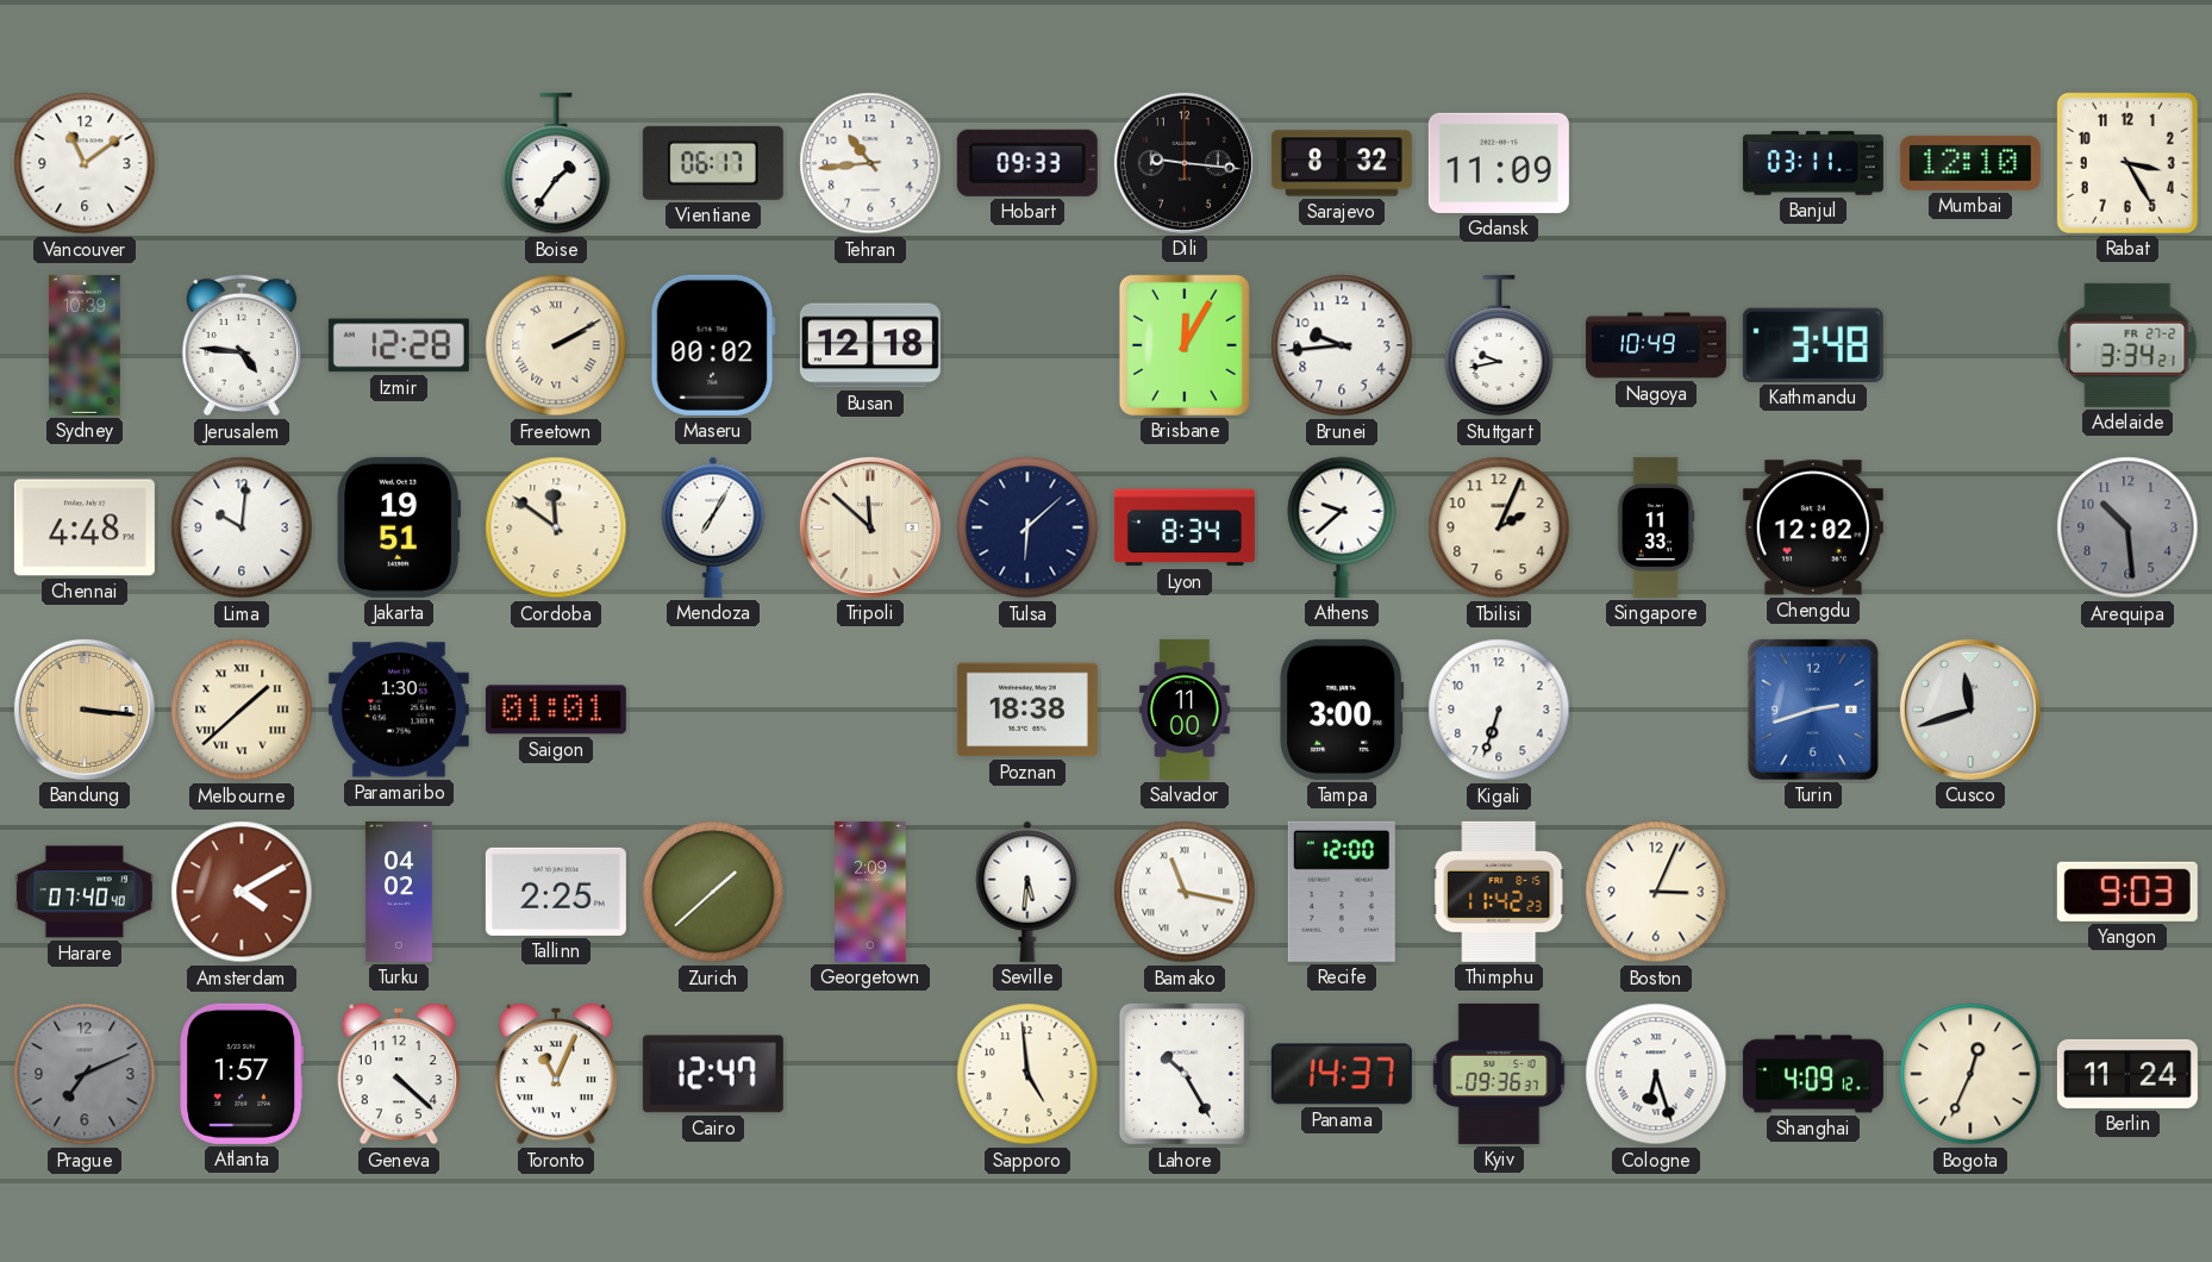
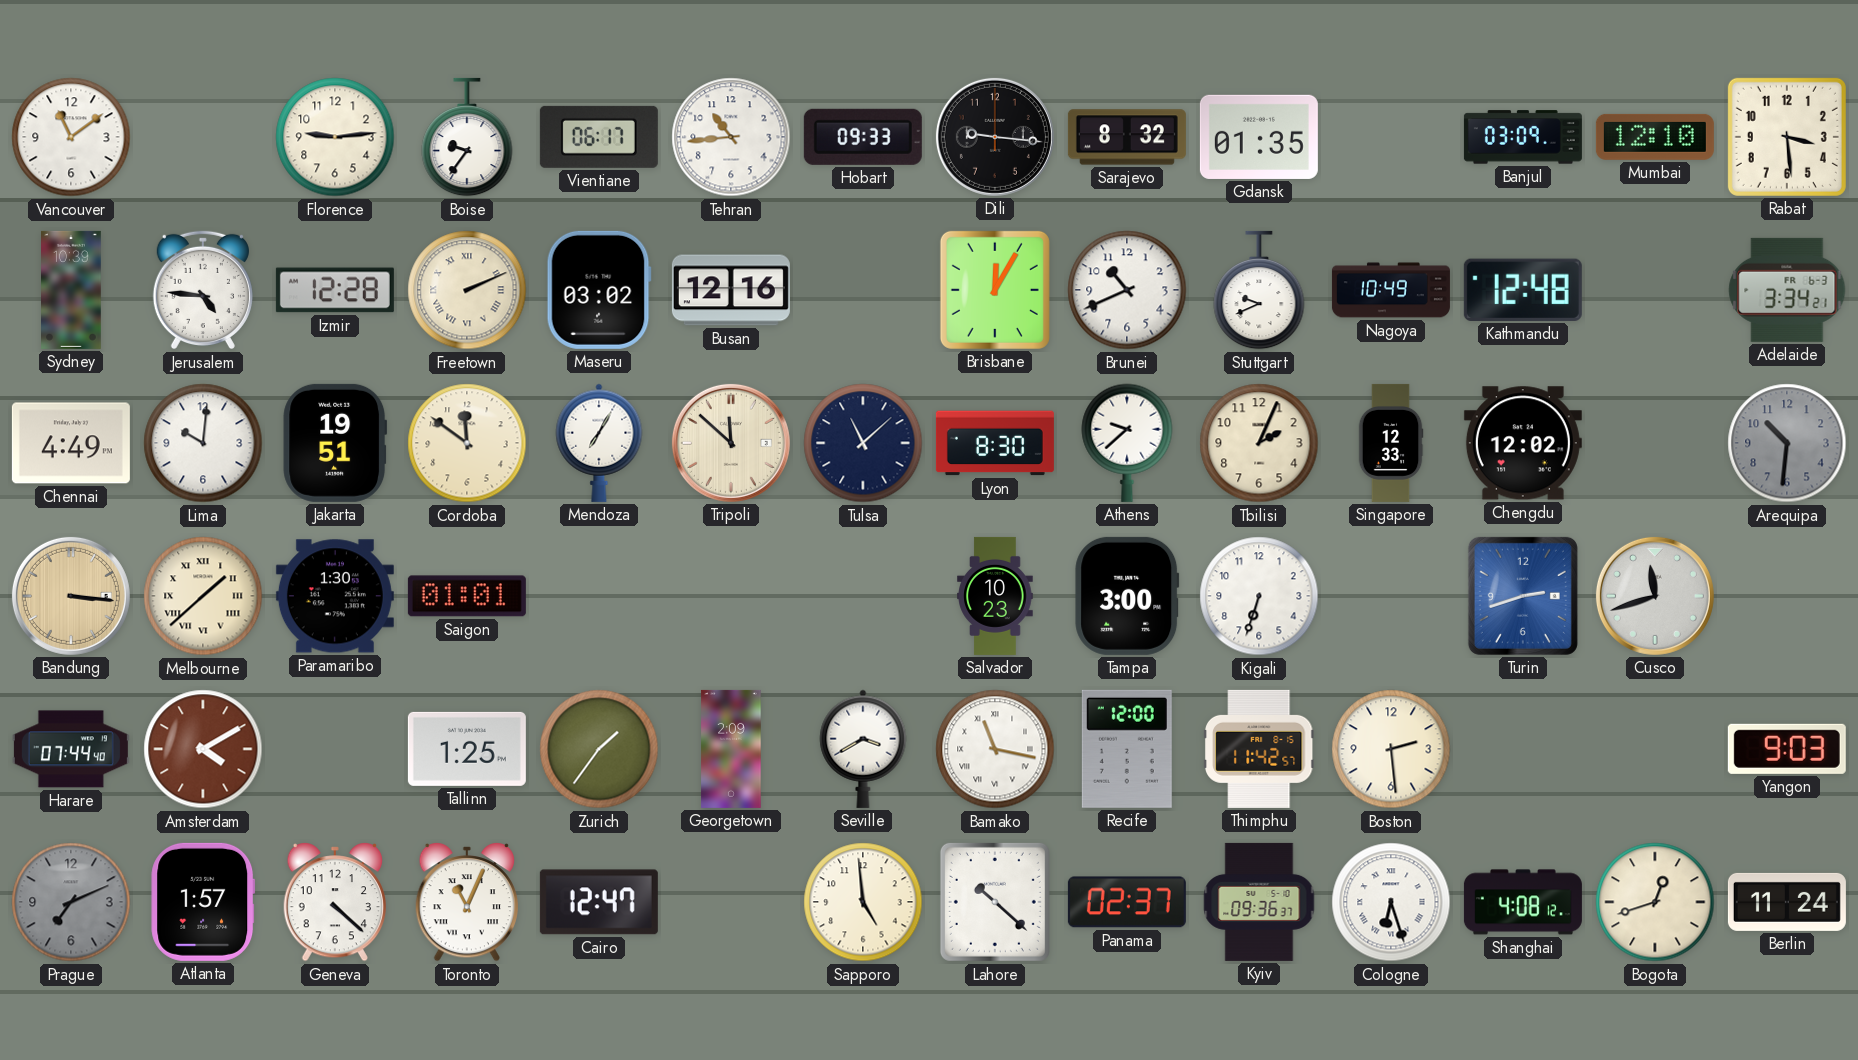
Florence: none -> 9:14
Boise: 1:36 -> 9:36
Gdansk: 11:09 -> 01:35
Banjul: 03:11 -> 03:09
Rabat: 3:25 -> 3:29
Freetown: 2:10 -> 2:11
Maseru: 00:02 -> 03:02
Busan: 12:18 -> 12:16
Brunei: 9:44 -> 10:41
Stuttgart: 9:43 -> 9:41
Kathmandu: 3:48 -> 12:48
Adelaide date: FR 27-2 -> FR 6-3
Chennai: 4:48 -> 4:49
Tulsa: 6:08 -> 11:08
Lyon: 8:34 -> 8:30
Singapore: 11:33 -> 12:33
Arequipa: 10:29 -> 10:31
Poznan: 18:38 -> none
Salvador: 11:00 -> 10:23
Harare: 07:40 -> 07:44
Turku: 04:02 -> none
Tallinn: 2:25 -> 1:25
Zurich: 1:38 -> 1:36
Seville: 5:31 -> 3:40
Thimphu: 11:42:23 -> 11:42:57
Boston: 3:04 -> 2:29
Lahore: 10:25 -> 10:22
Panama: 14:37 -> 02:37
Shanghai: 4:09 -> 4:08
Bogota: 12:34 -> 12:42
